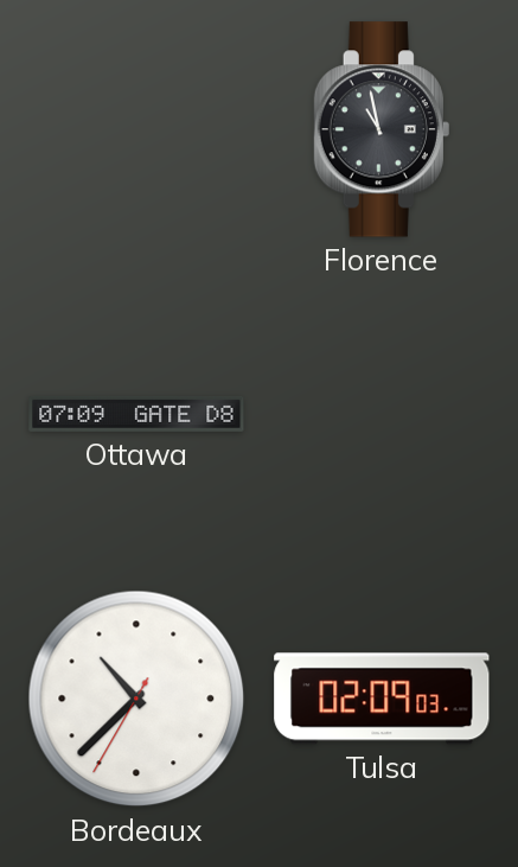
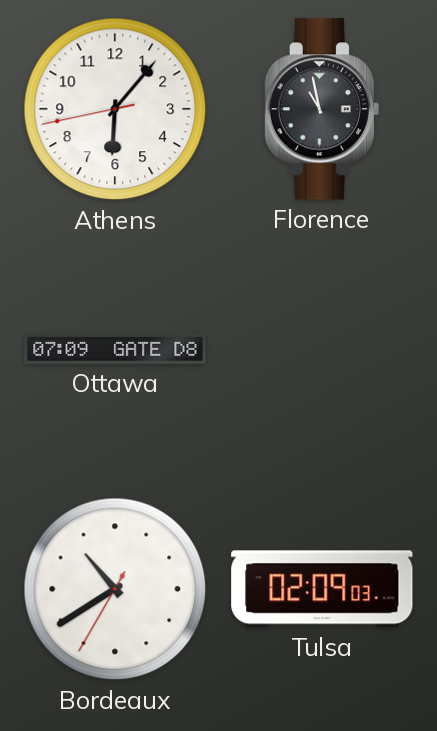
Athens: none -> 6:06
Bordeaux: 10:37 -> 10:39
